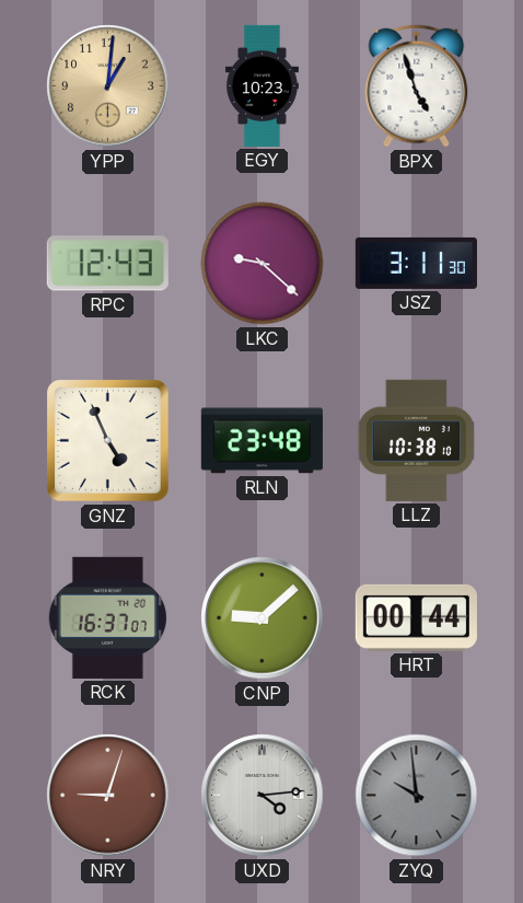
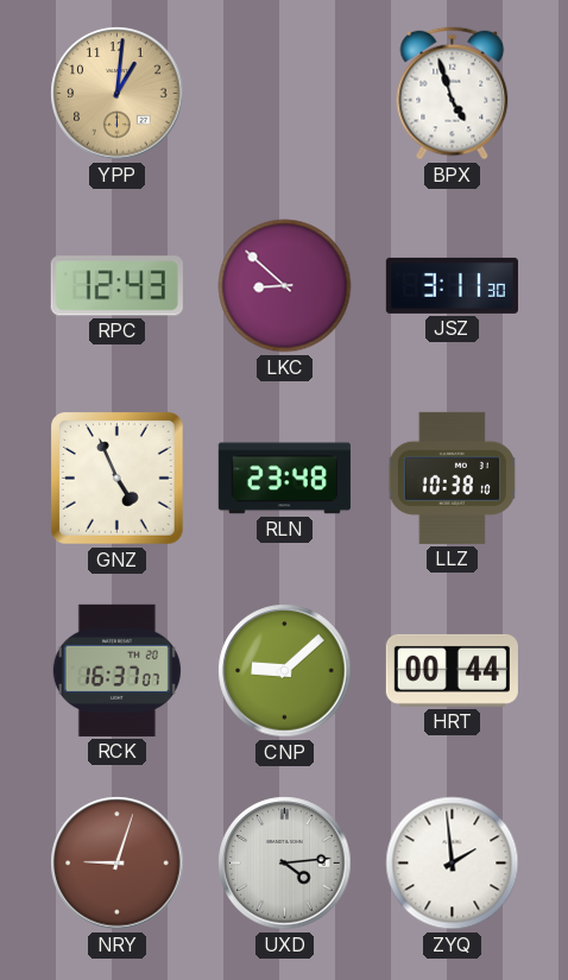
EGY: 10:23 -> none
LKC: 9:22 -> 8:52
ZYQ: 9:59 -> 1:59
ZYQ dial: grey -> white
